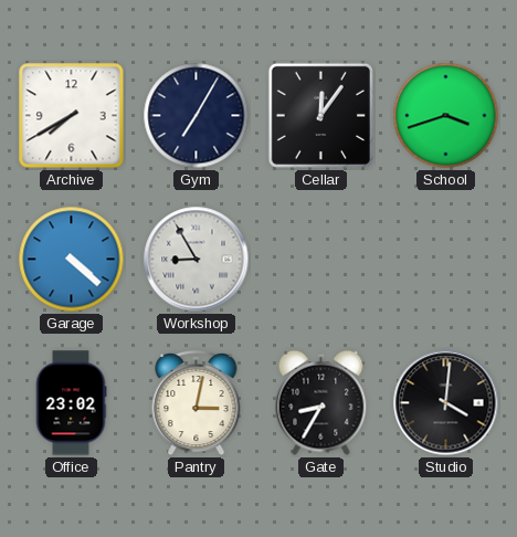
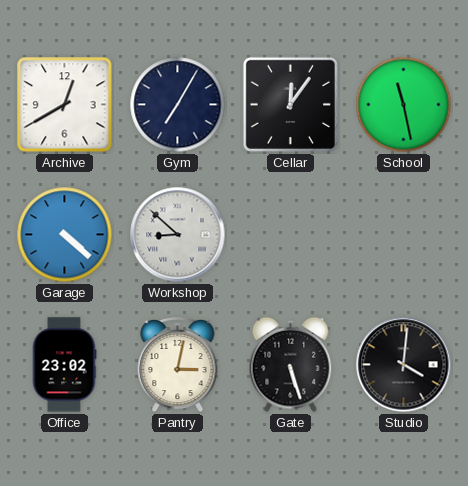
Archive: 7:40 -> 12:40
School: 3:42 -> 11:28
Workshop: 8:55 -> 8:52
Gate: 8:35 -> 5:27
